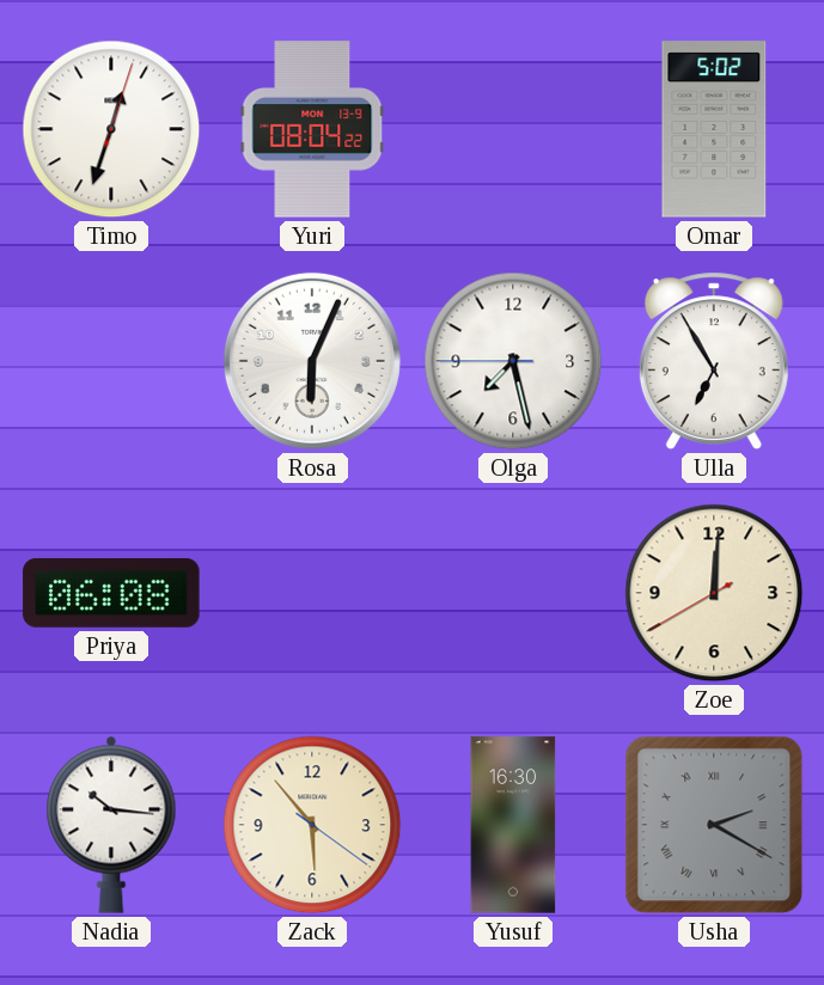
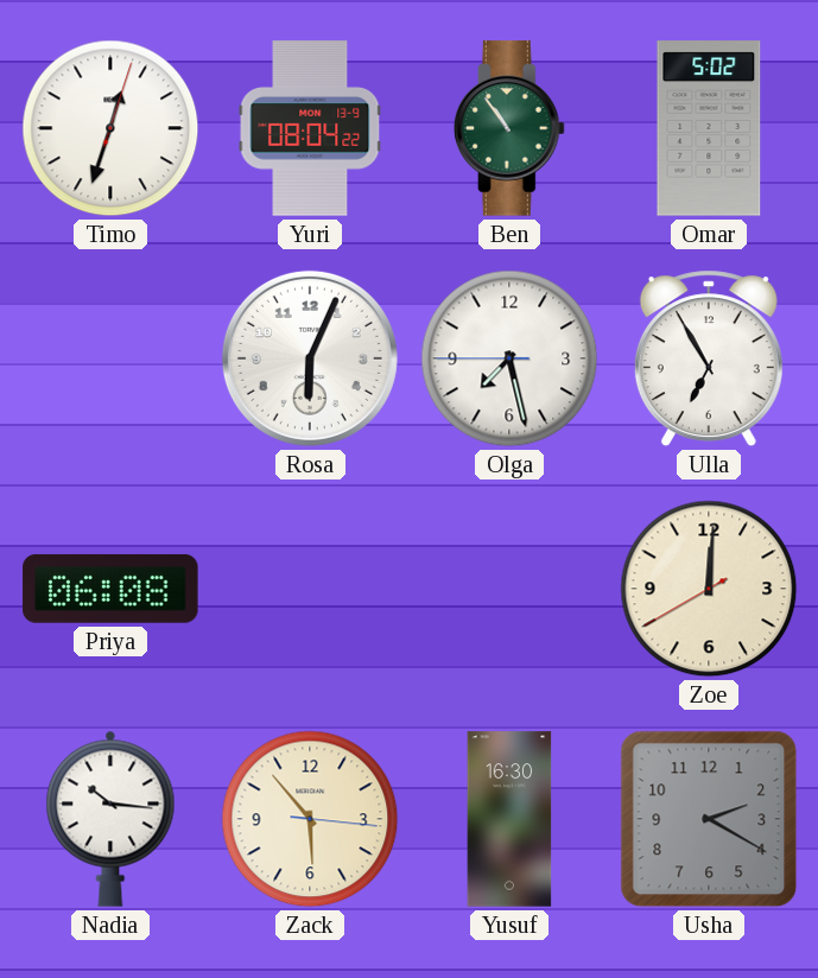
Ben: none -> 10:54
Zack: 5:53:21 -> 5:53:16
Usha numerals: Roman -> Arabic
